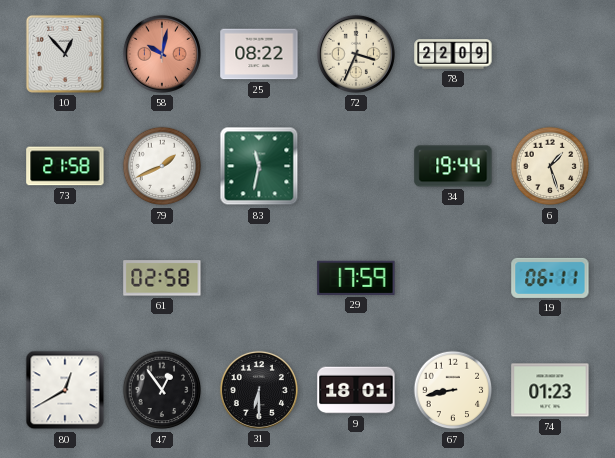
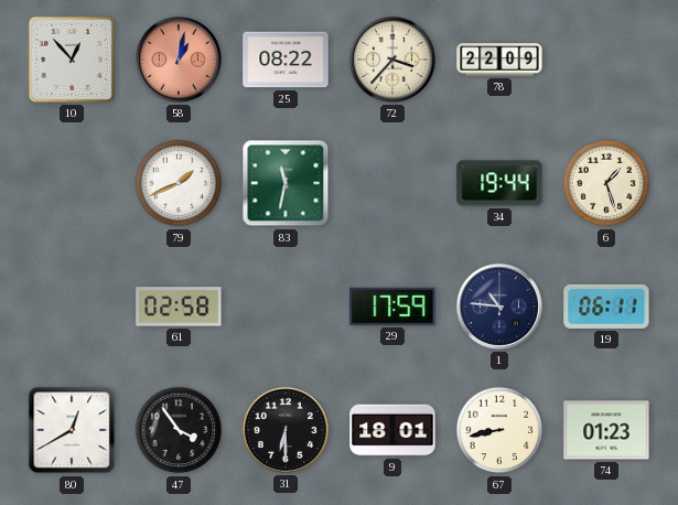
58: 10:02 -> 1:02
72: 3:34 -> 3:37
73: 21:58 -> none
1: none -> 10:46
47: 12:54 -> 3:54
